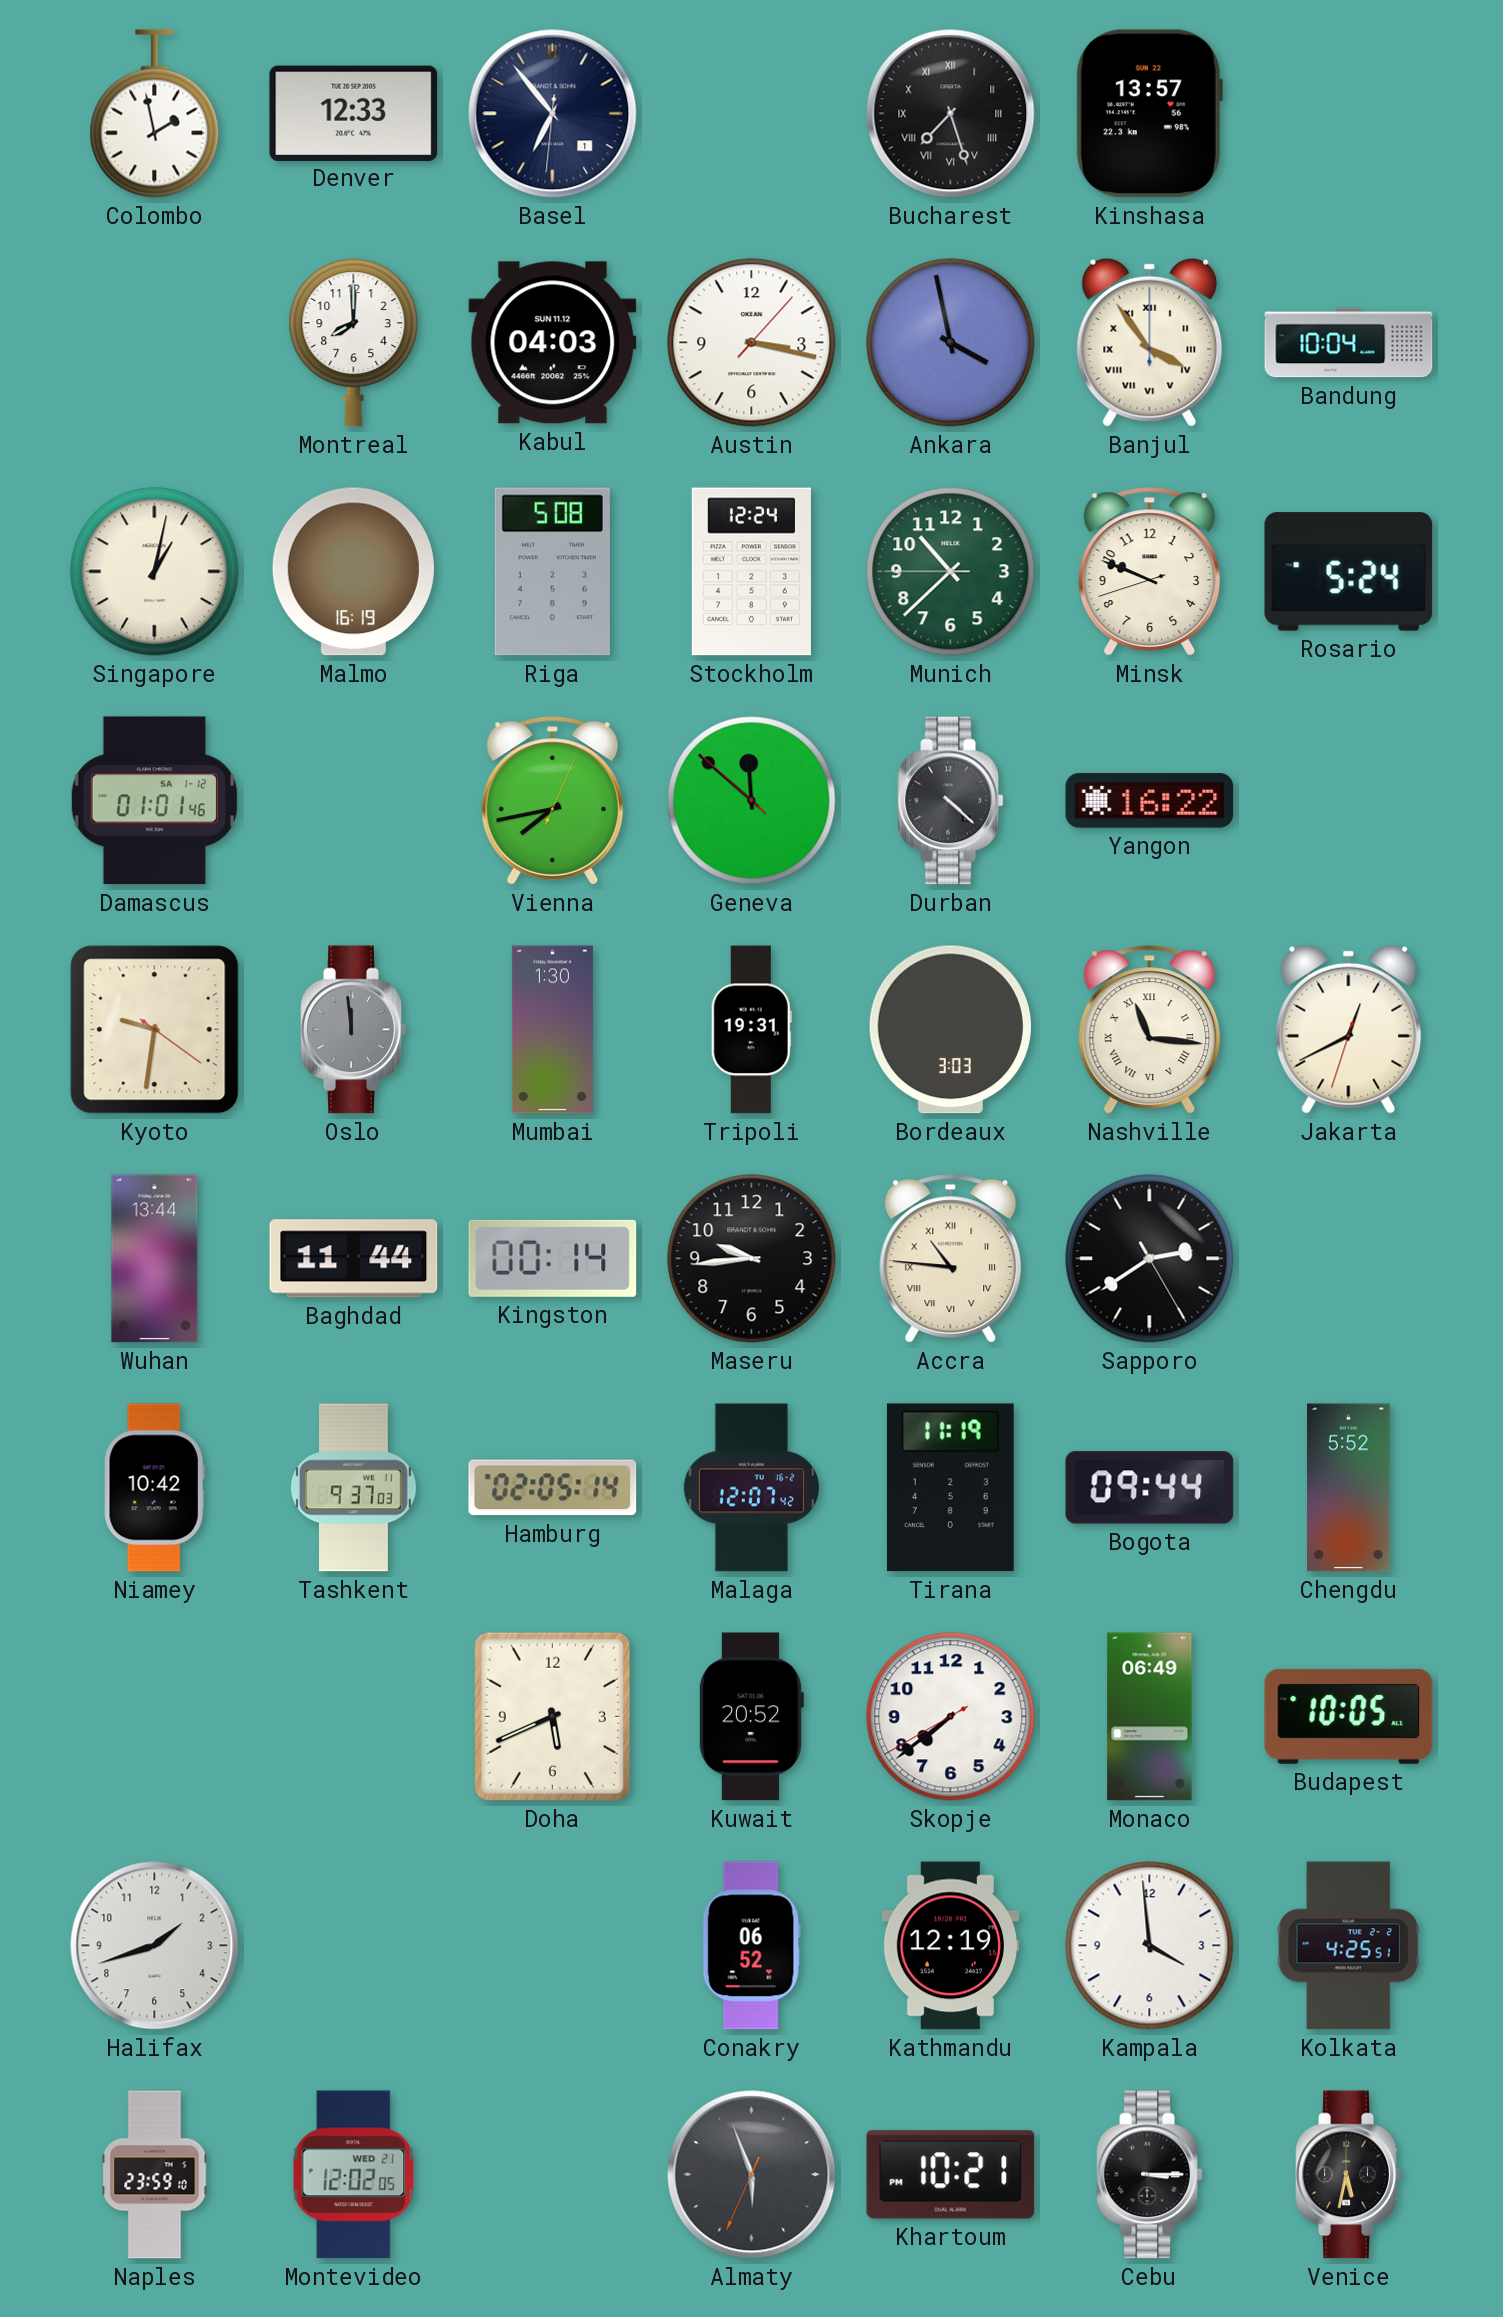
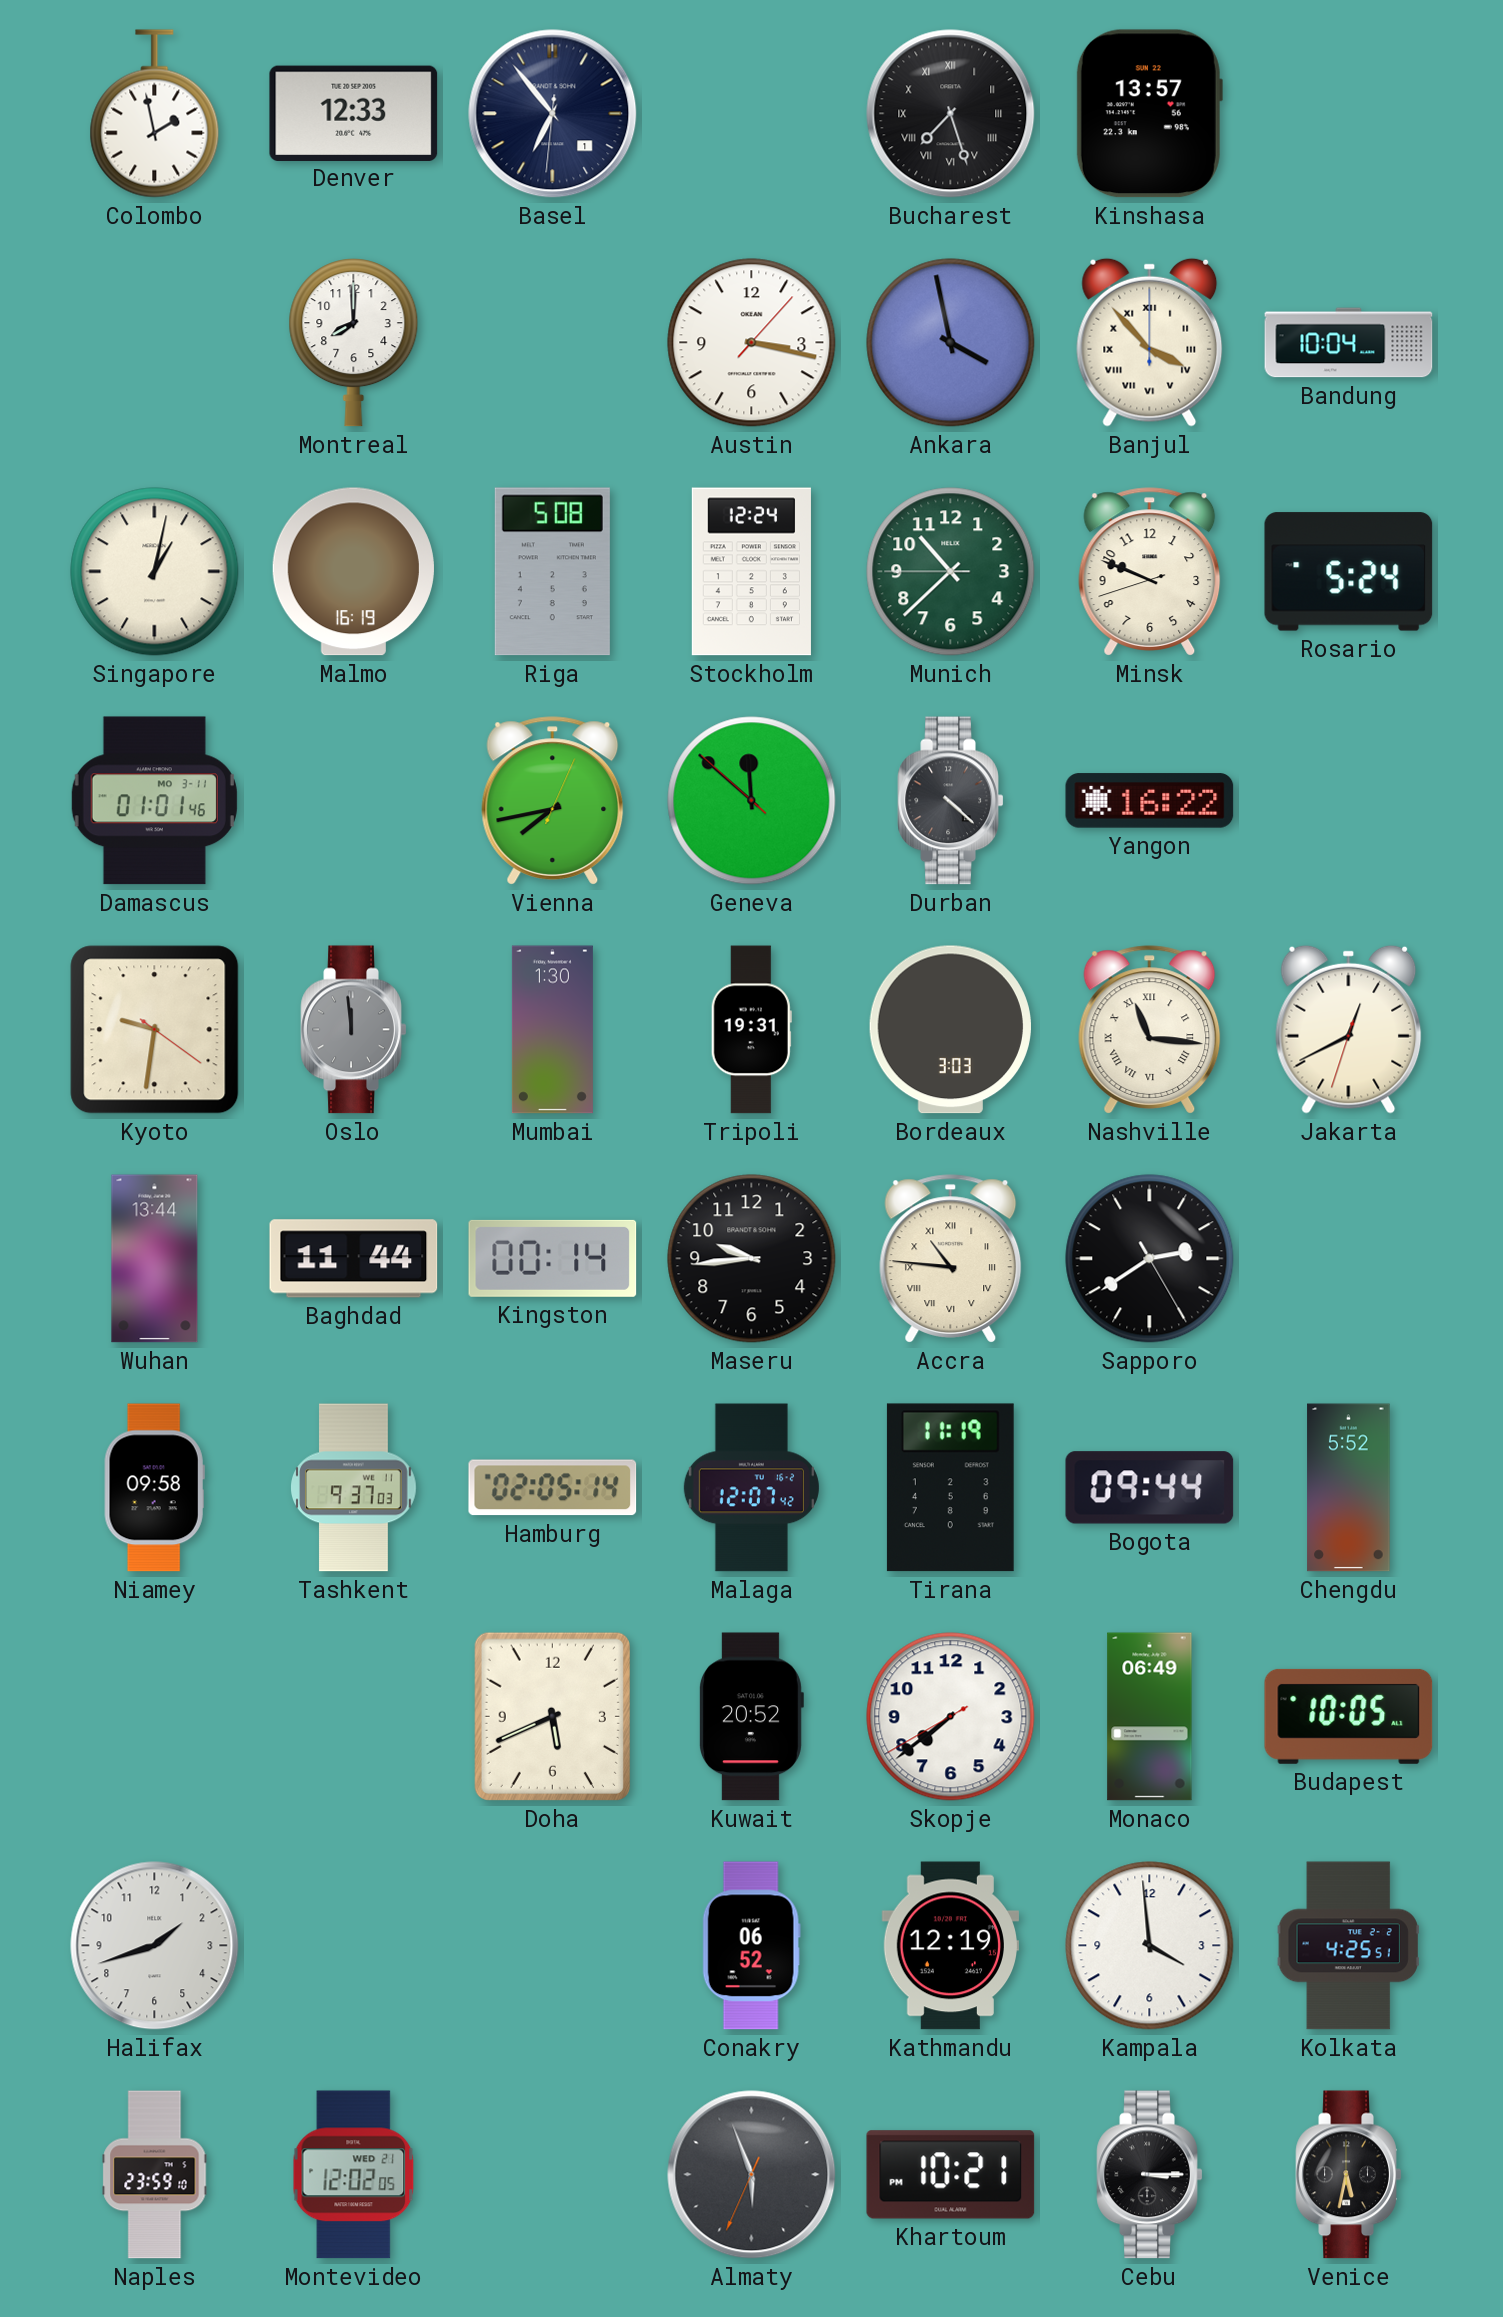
Kabul: 04:03 -> none
Banjul: 3:54 -> 3:53
Damascus date: SA 1-12 -> MO 3-11
Niamey: 10:42 -> 09:58
